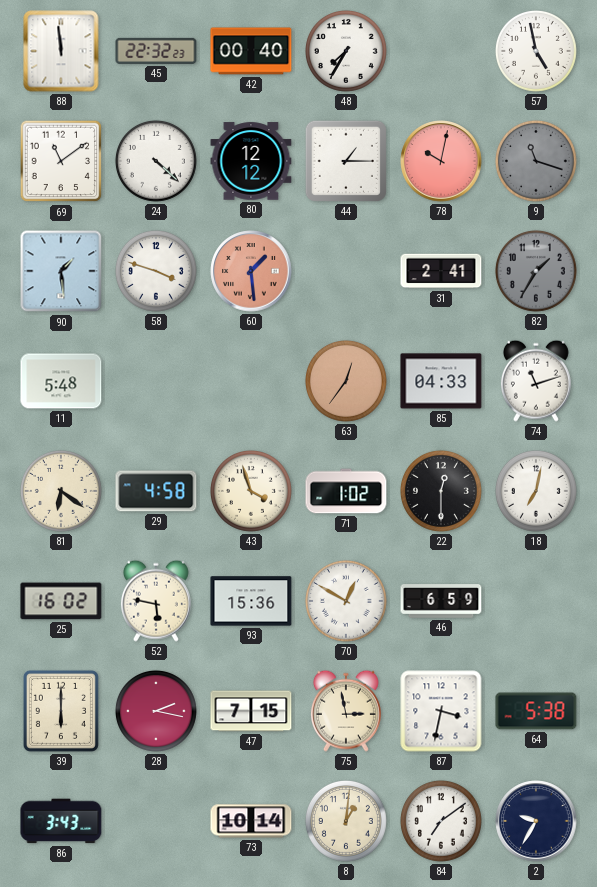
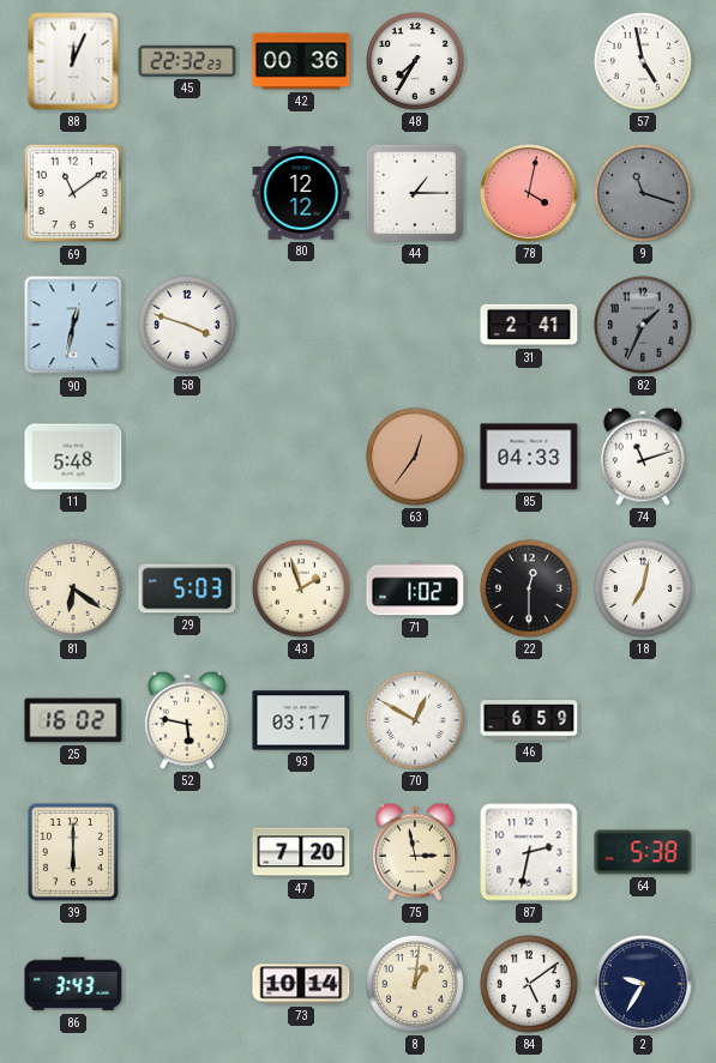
88: 11:59 -> 12:04
42: 00:40 -> 00:36
24: 4:22 -> none
78: 10:02 -> 4:02
90: 1:29 -> 12:32
60: 1:29 -> none
82: 1:35 -> 1:34
29: 4:58 -> 5:03
43: 3:57 -> 1:57
93: 15:36 -> 03:17
28: 2:17 -> none
47: 7:15 -> 7:20
87: 3:32 -> 2:32
84: 7:09 -> 5:09
